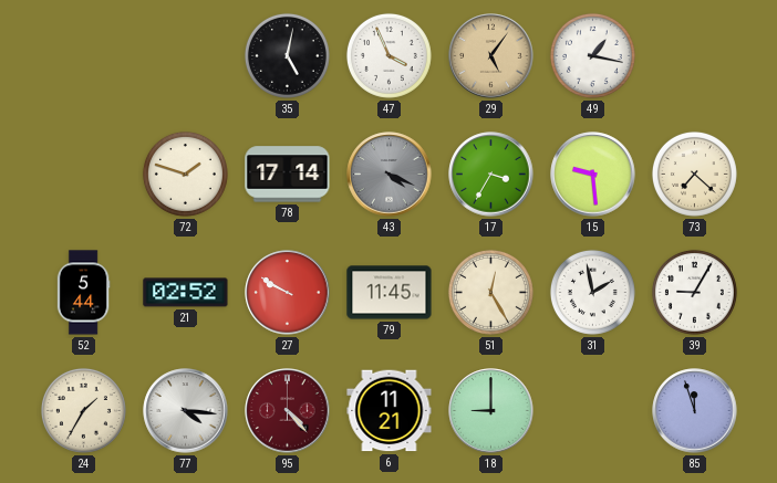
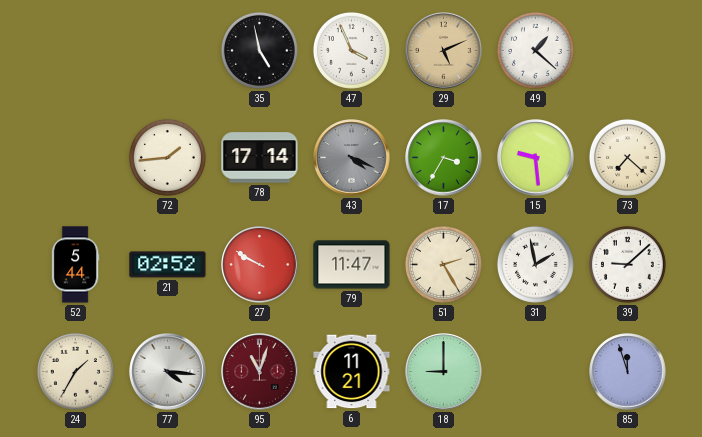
35: 5:02 -> 4:58
29: 5:06 -> 5:11
49: 1:17 -> 1:22
72: 1:48 -> 1:44
79: 11:45 -> 11:47
51: 12:25 -> 2:25
39: 9:05 -> 9:08
95: 4:23 -> 11:03
